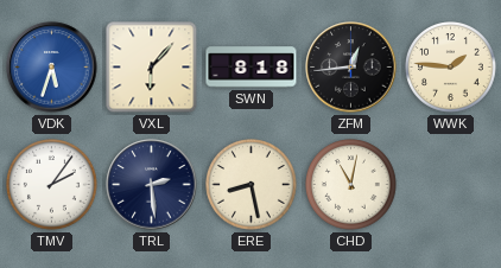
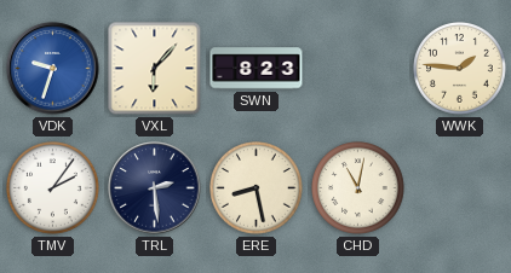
VDK: 5:33 -> 9:33
SWN: 8:18 -> 8:23
ZFM: 12:44 -> none
